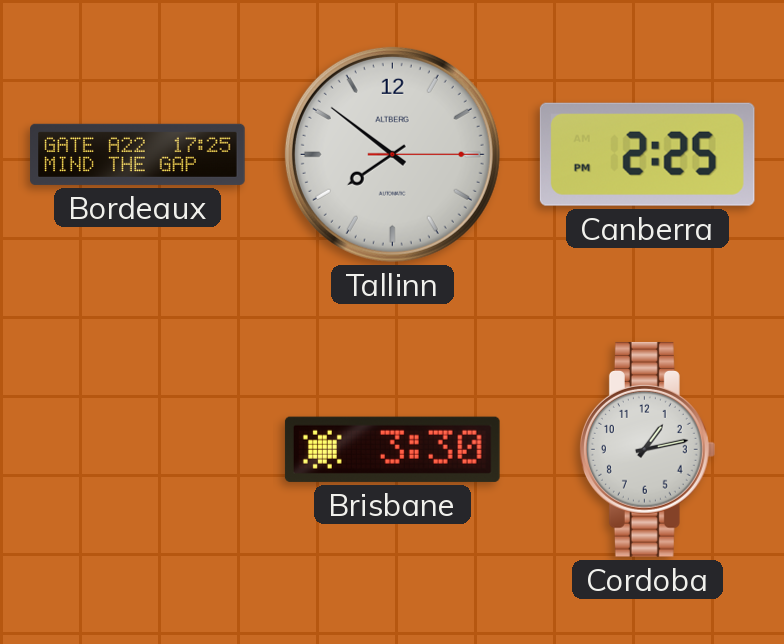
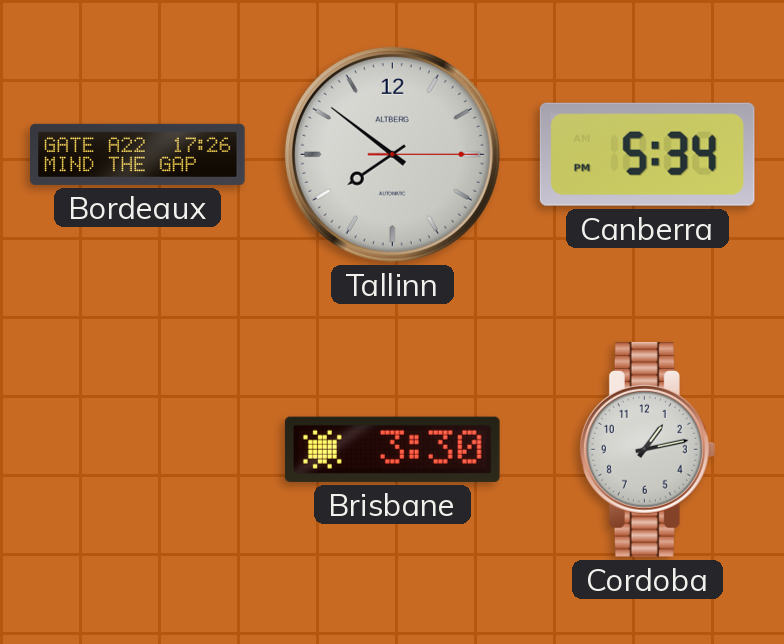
Bordeaux: 17:25 -> 17:26
Canberra: 2:25 -> 5:34
